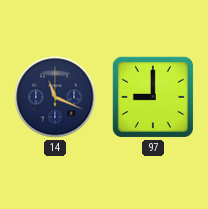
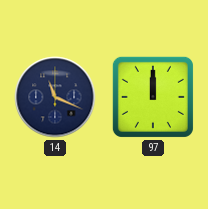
97: 9:00 -> 12:00
